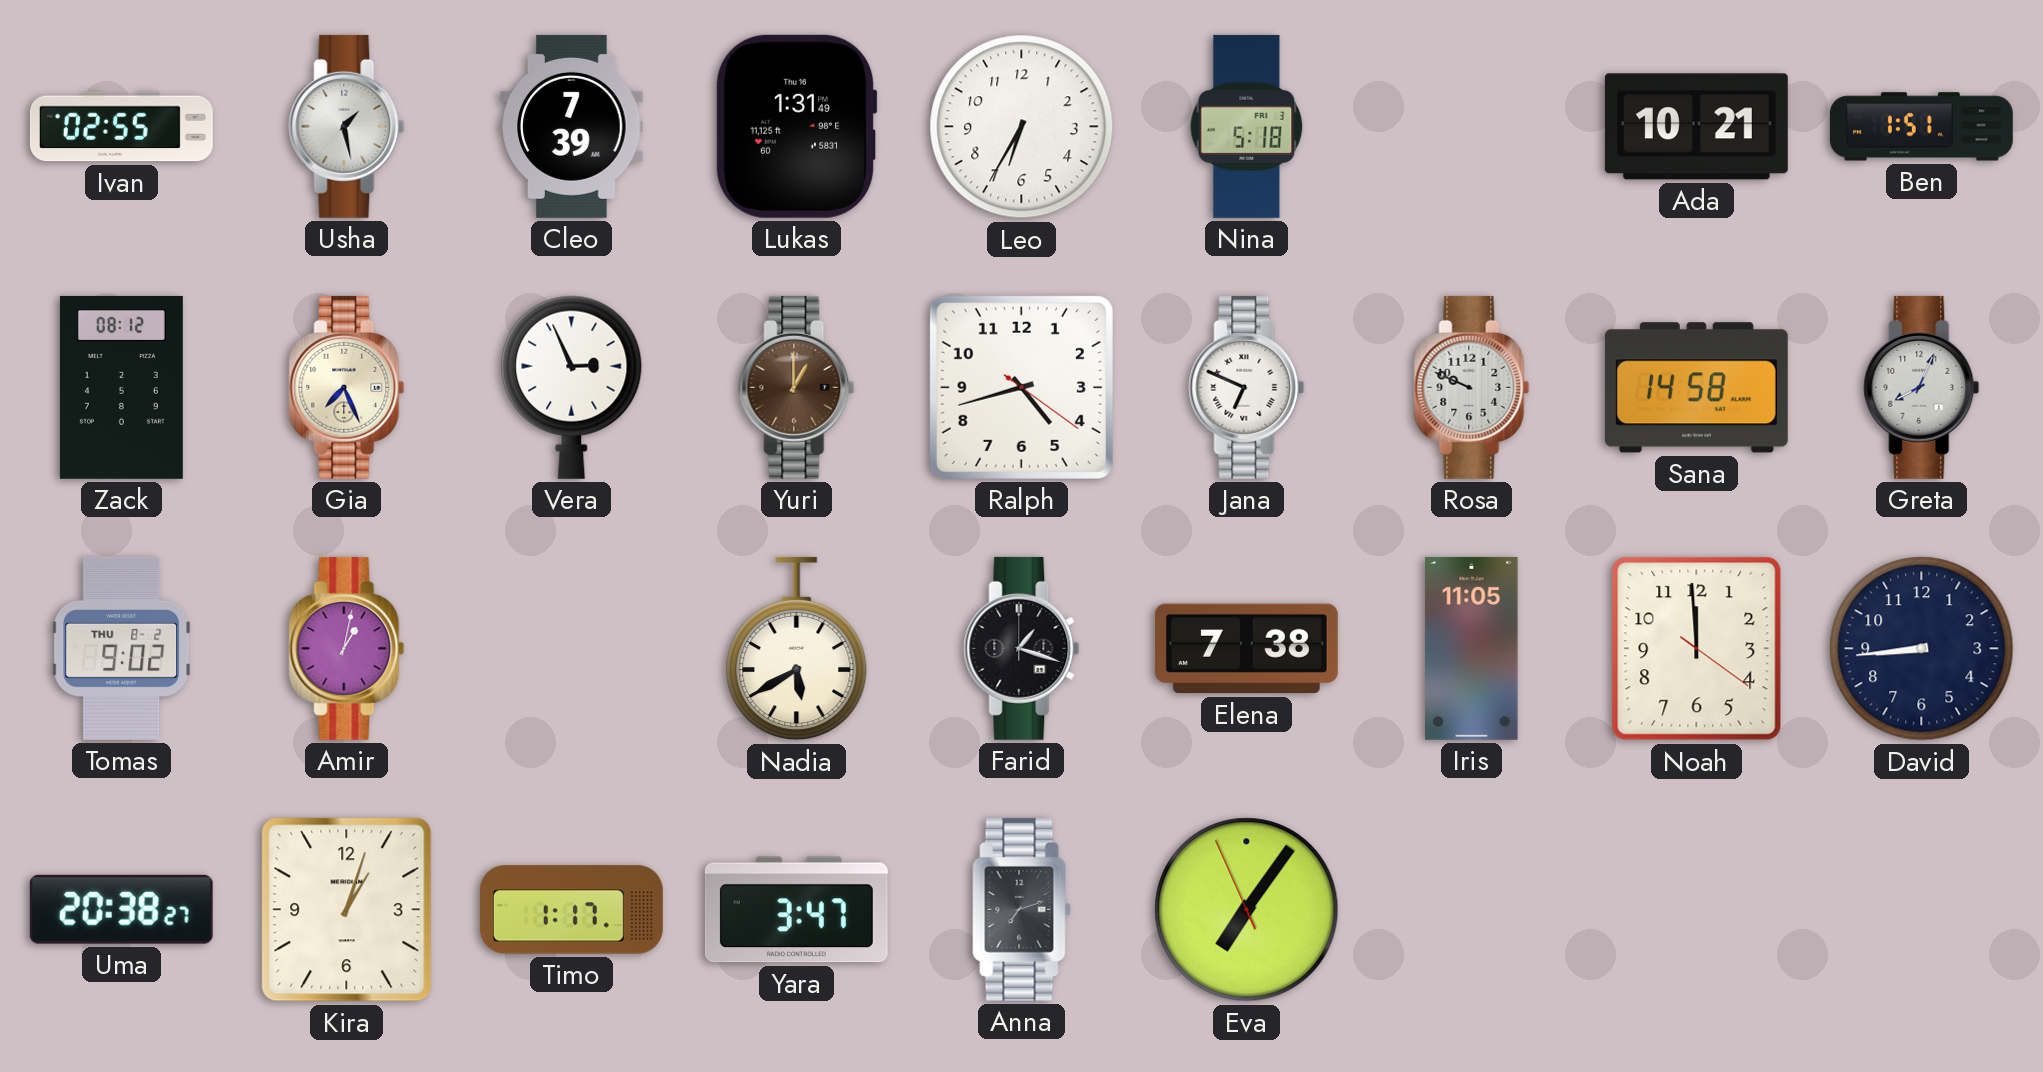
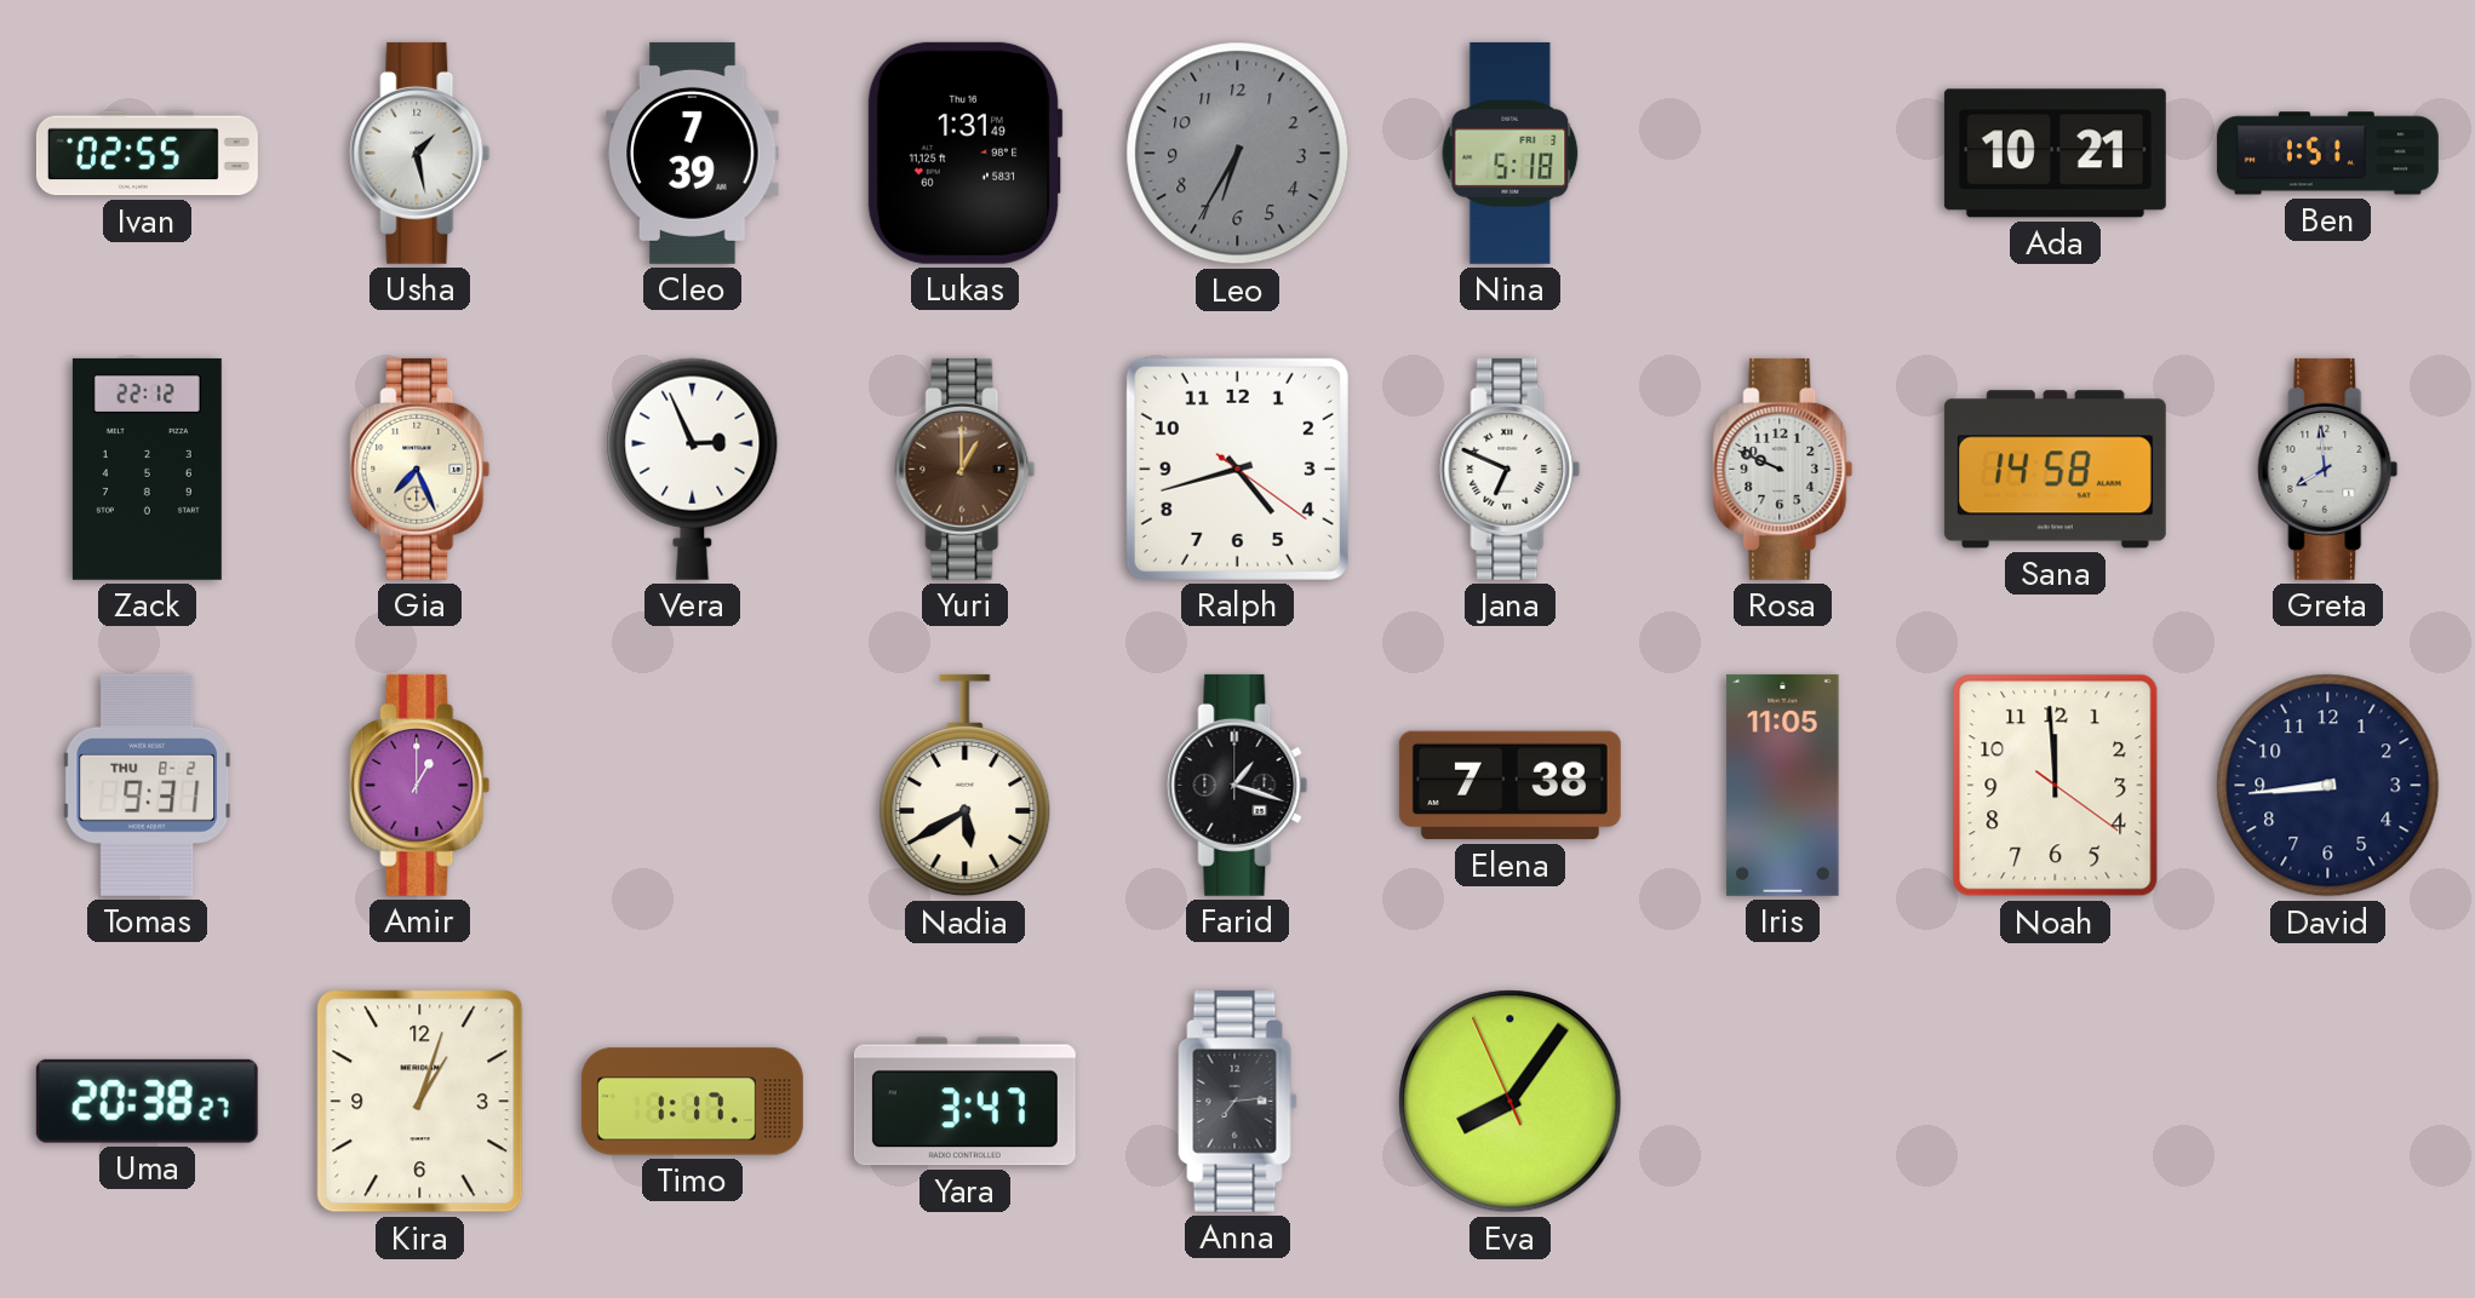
Leo dial: white -> grey
Zack: 08:12 -> 22:12
Greta: 8:04 -> 7:59
Tomas: 9:02 -> 9:31
Amir: 1:02 -> 1:00
Anna: 7:12 -> 7:14
Eva: 7:05 -> 8:05
